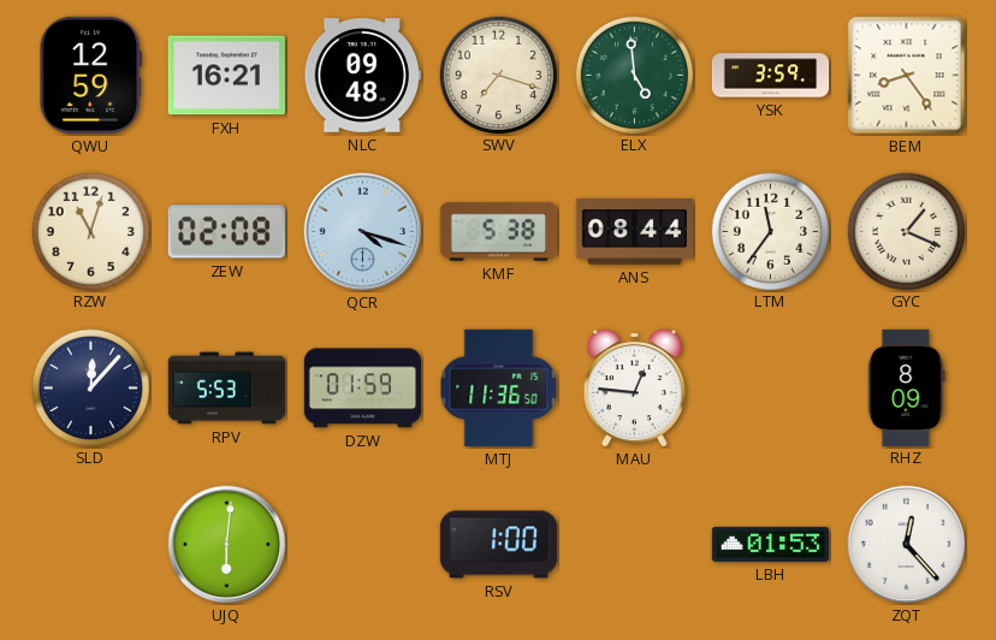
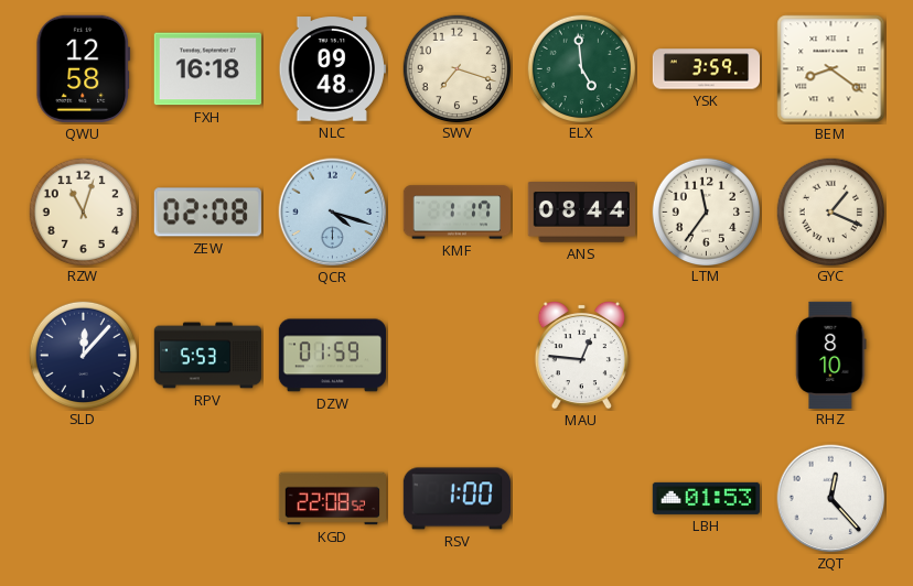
QWU: 12:59 -> 12:58
FXH: 16:21 -> 16:18
BEM: 8:24 -> 8:21
KMF: 5:38 -> 1:17
MTJ: 11:36 -> none
RHZ: 8:09 -> 8:10
UJQ: 6:01 -> none
KGD: none -> 22:08
